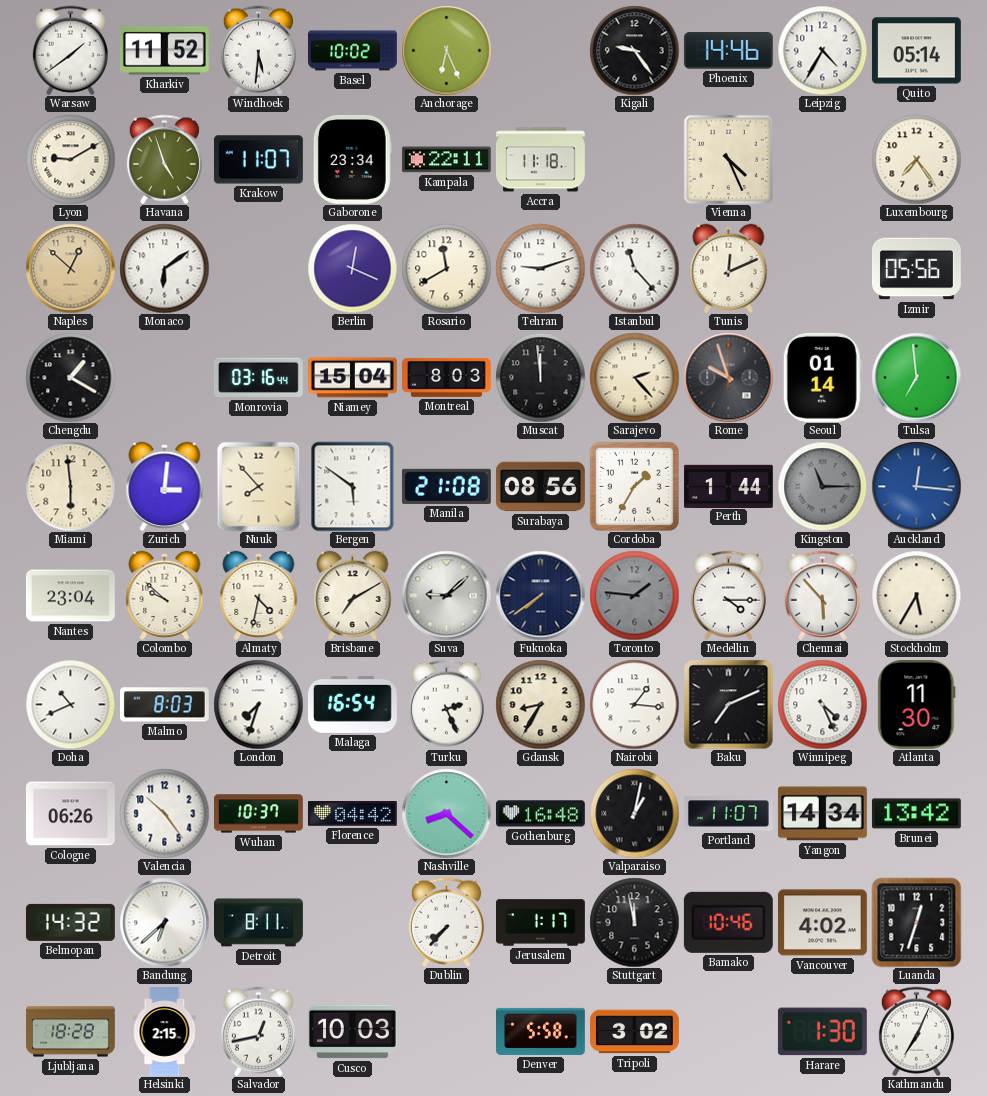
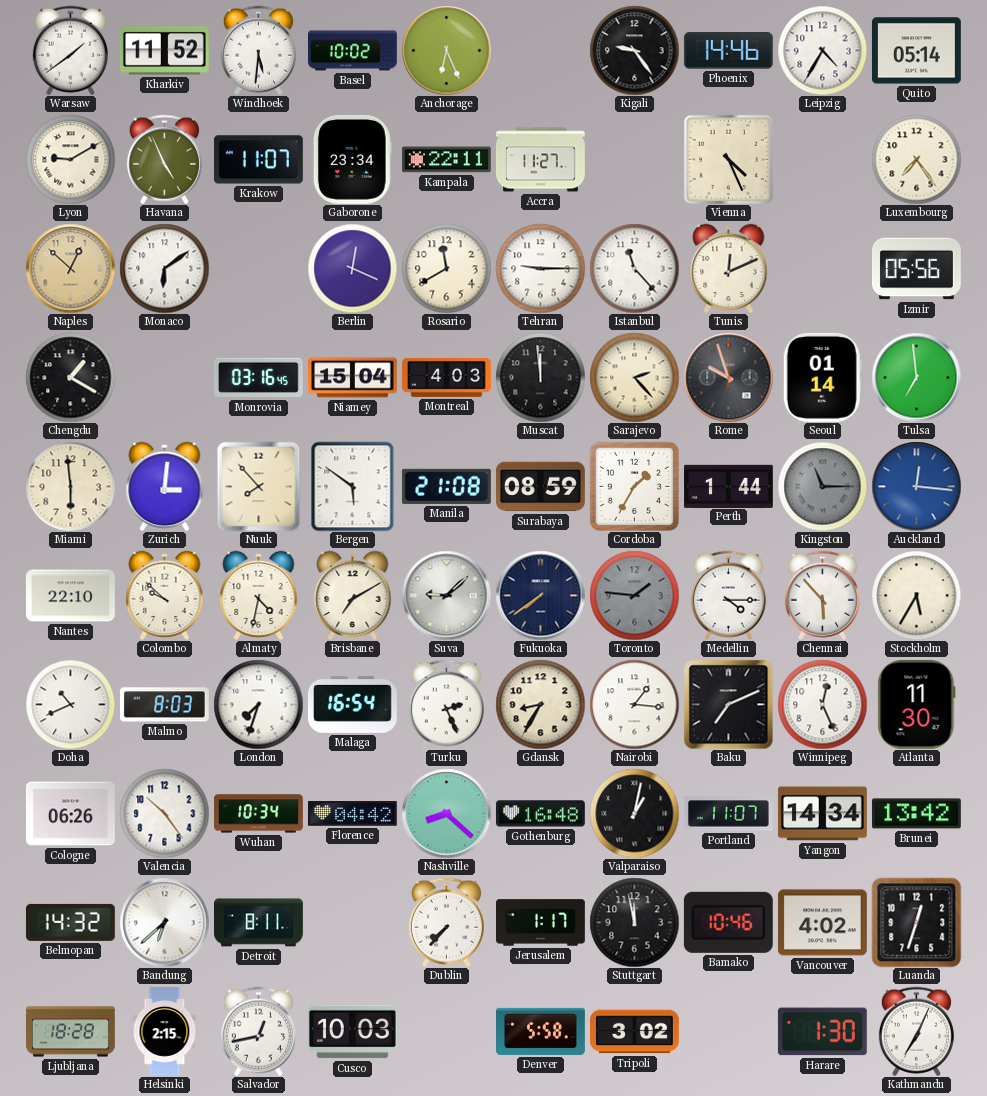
Havana: 4:57 -> 4:56
Accra: 11:18 -> 11:27
Tehran: 9:12 -> 9:15
Monrovia: 03:16:44 -> 03:16:45
Montreal: 8:03 -> 4:03
Surabaya: 08:56 -> 08:59
Nantes: 23:04 -> 22:10
Winnipeg: 4:26 -> 12:26
Wuhan: 10:37 -> 10:34
